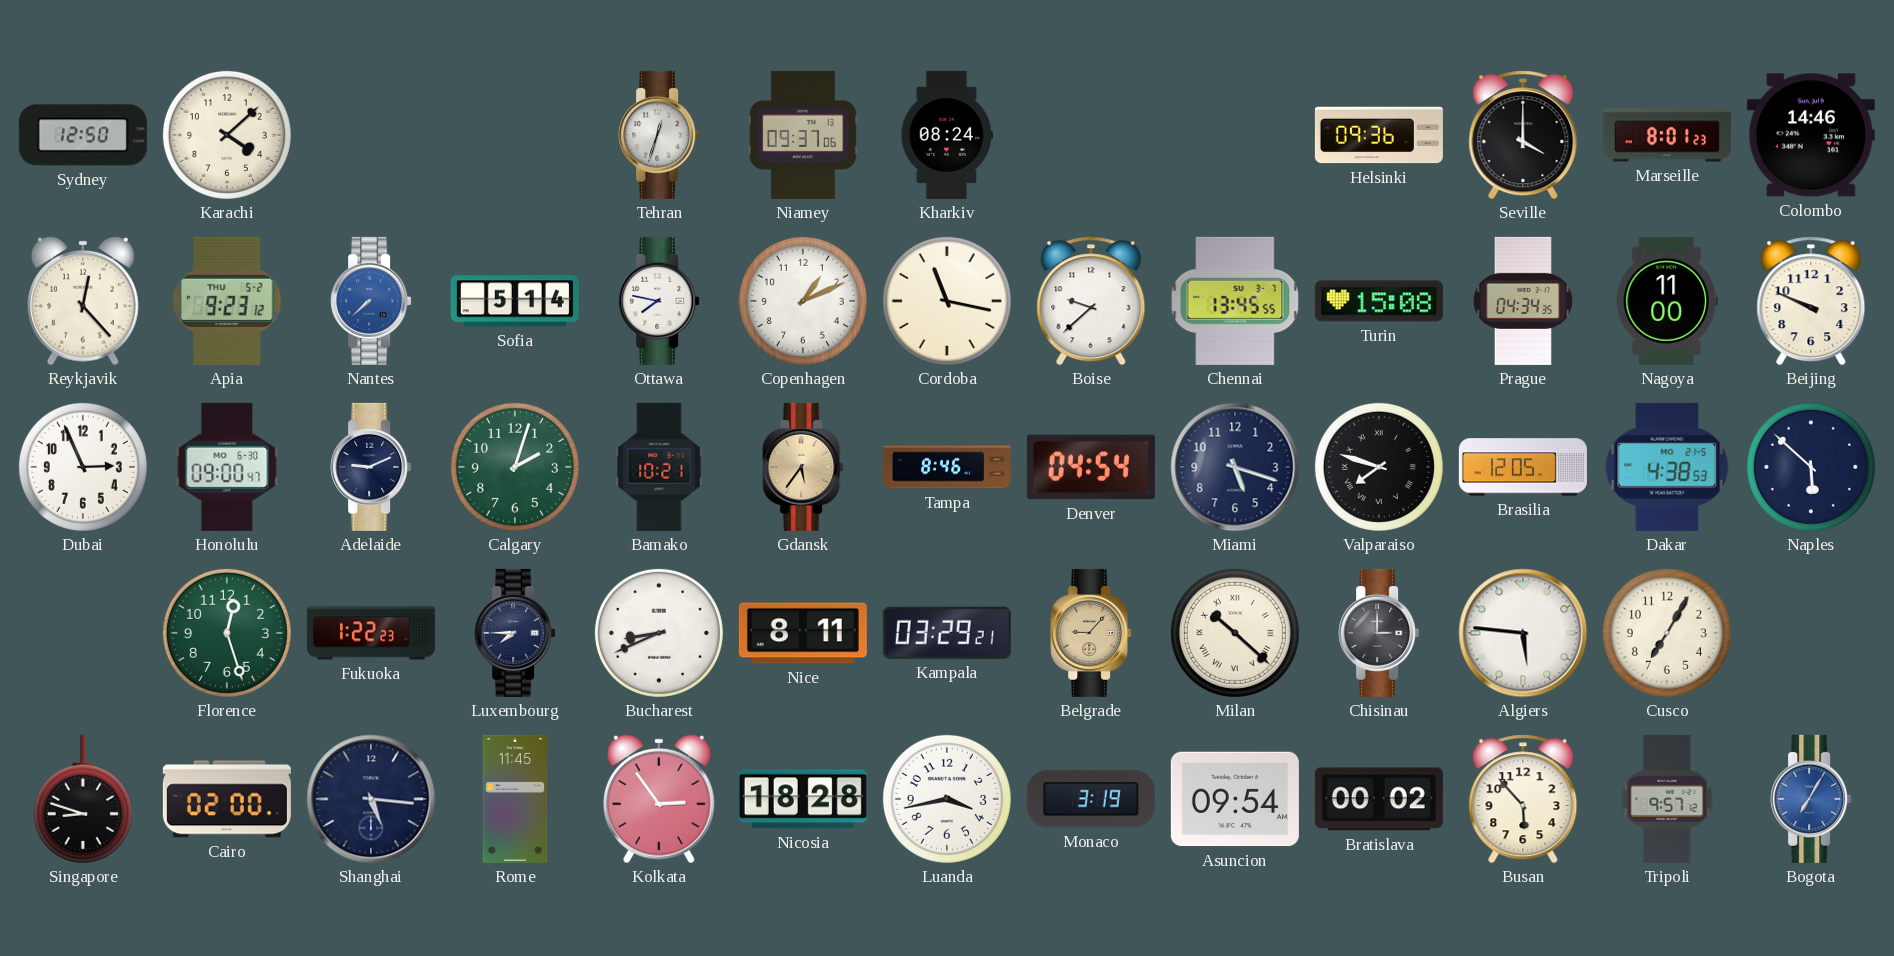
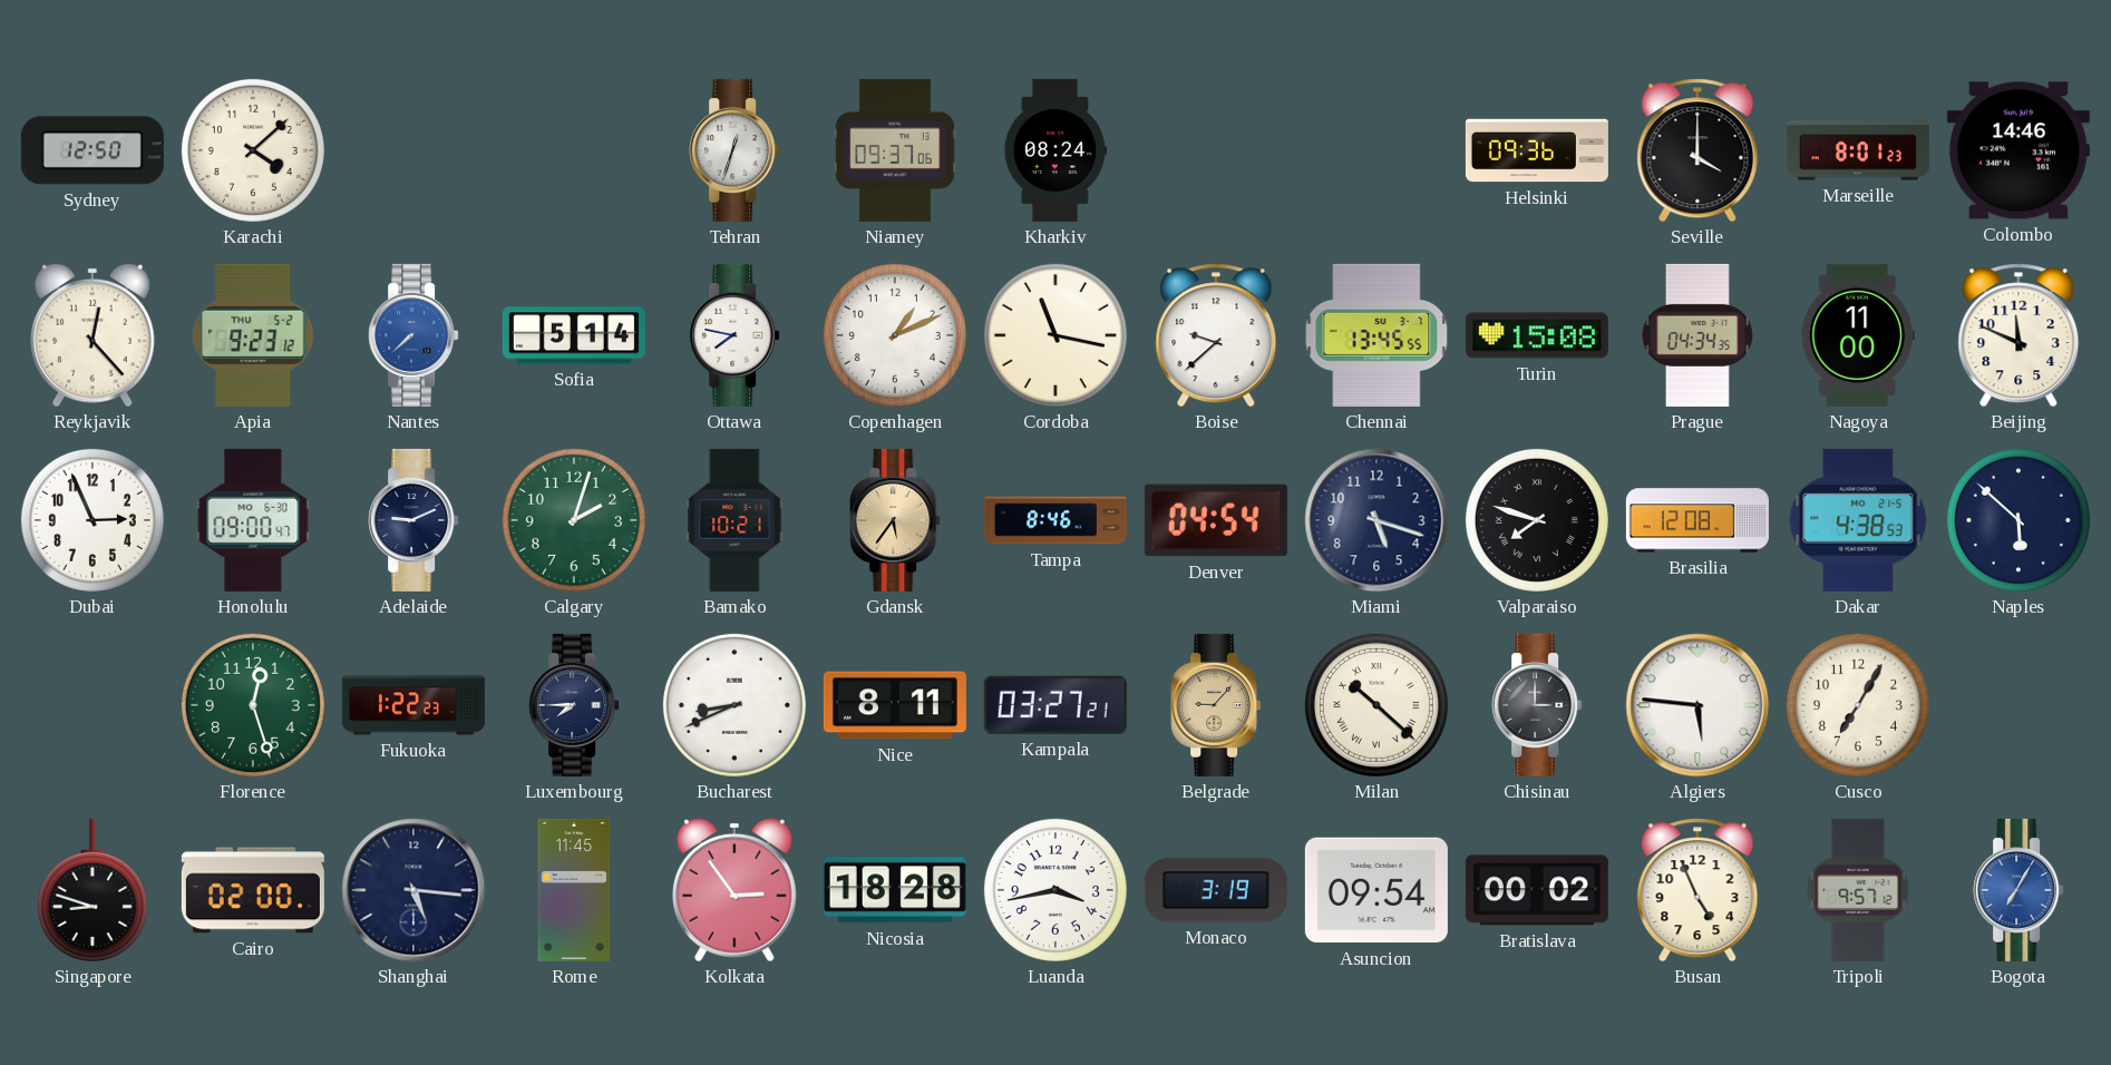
Beijing: 9:49 -> 11:49
Brasilia: 12:05 -> 12:08
Kampala: 03:29 -> 03:27
Busan: 5:53 -> 4:56
